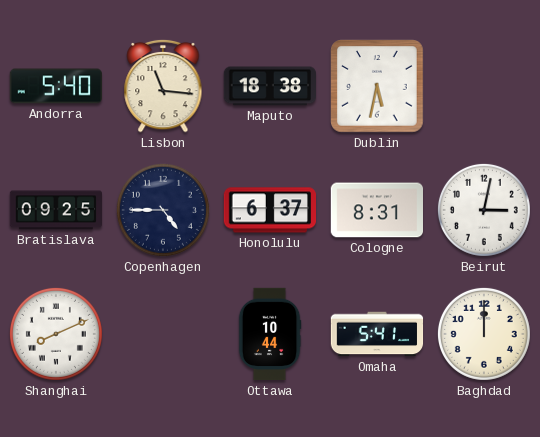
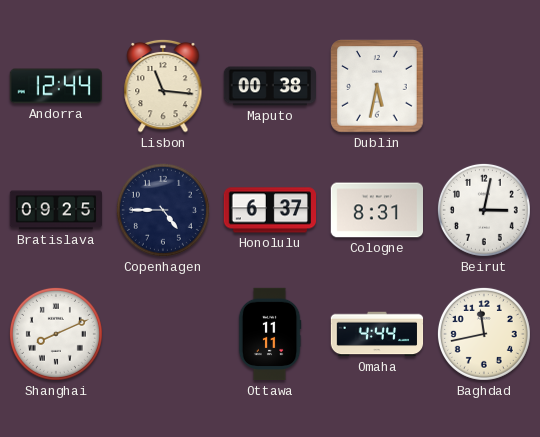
Andorra: 5:40 -> 12:44
Maputo: 18:38 -> 00:38
Ottawa: 10:44 -> 11:11
Omaha: 5:41 -> 4:44
Baghdad: 12:00 -> 11:43
